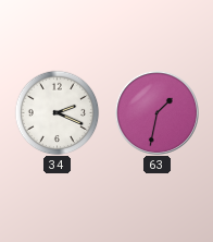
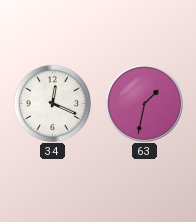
34: 2:19 -> 12:19
